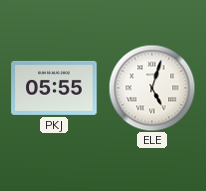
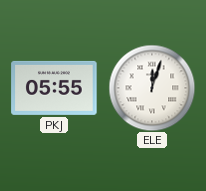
ELE: 5:03 -> 12:03
